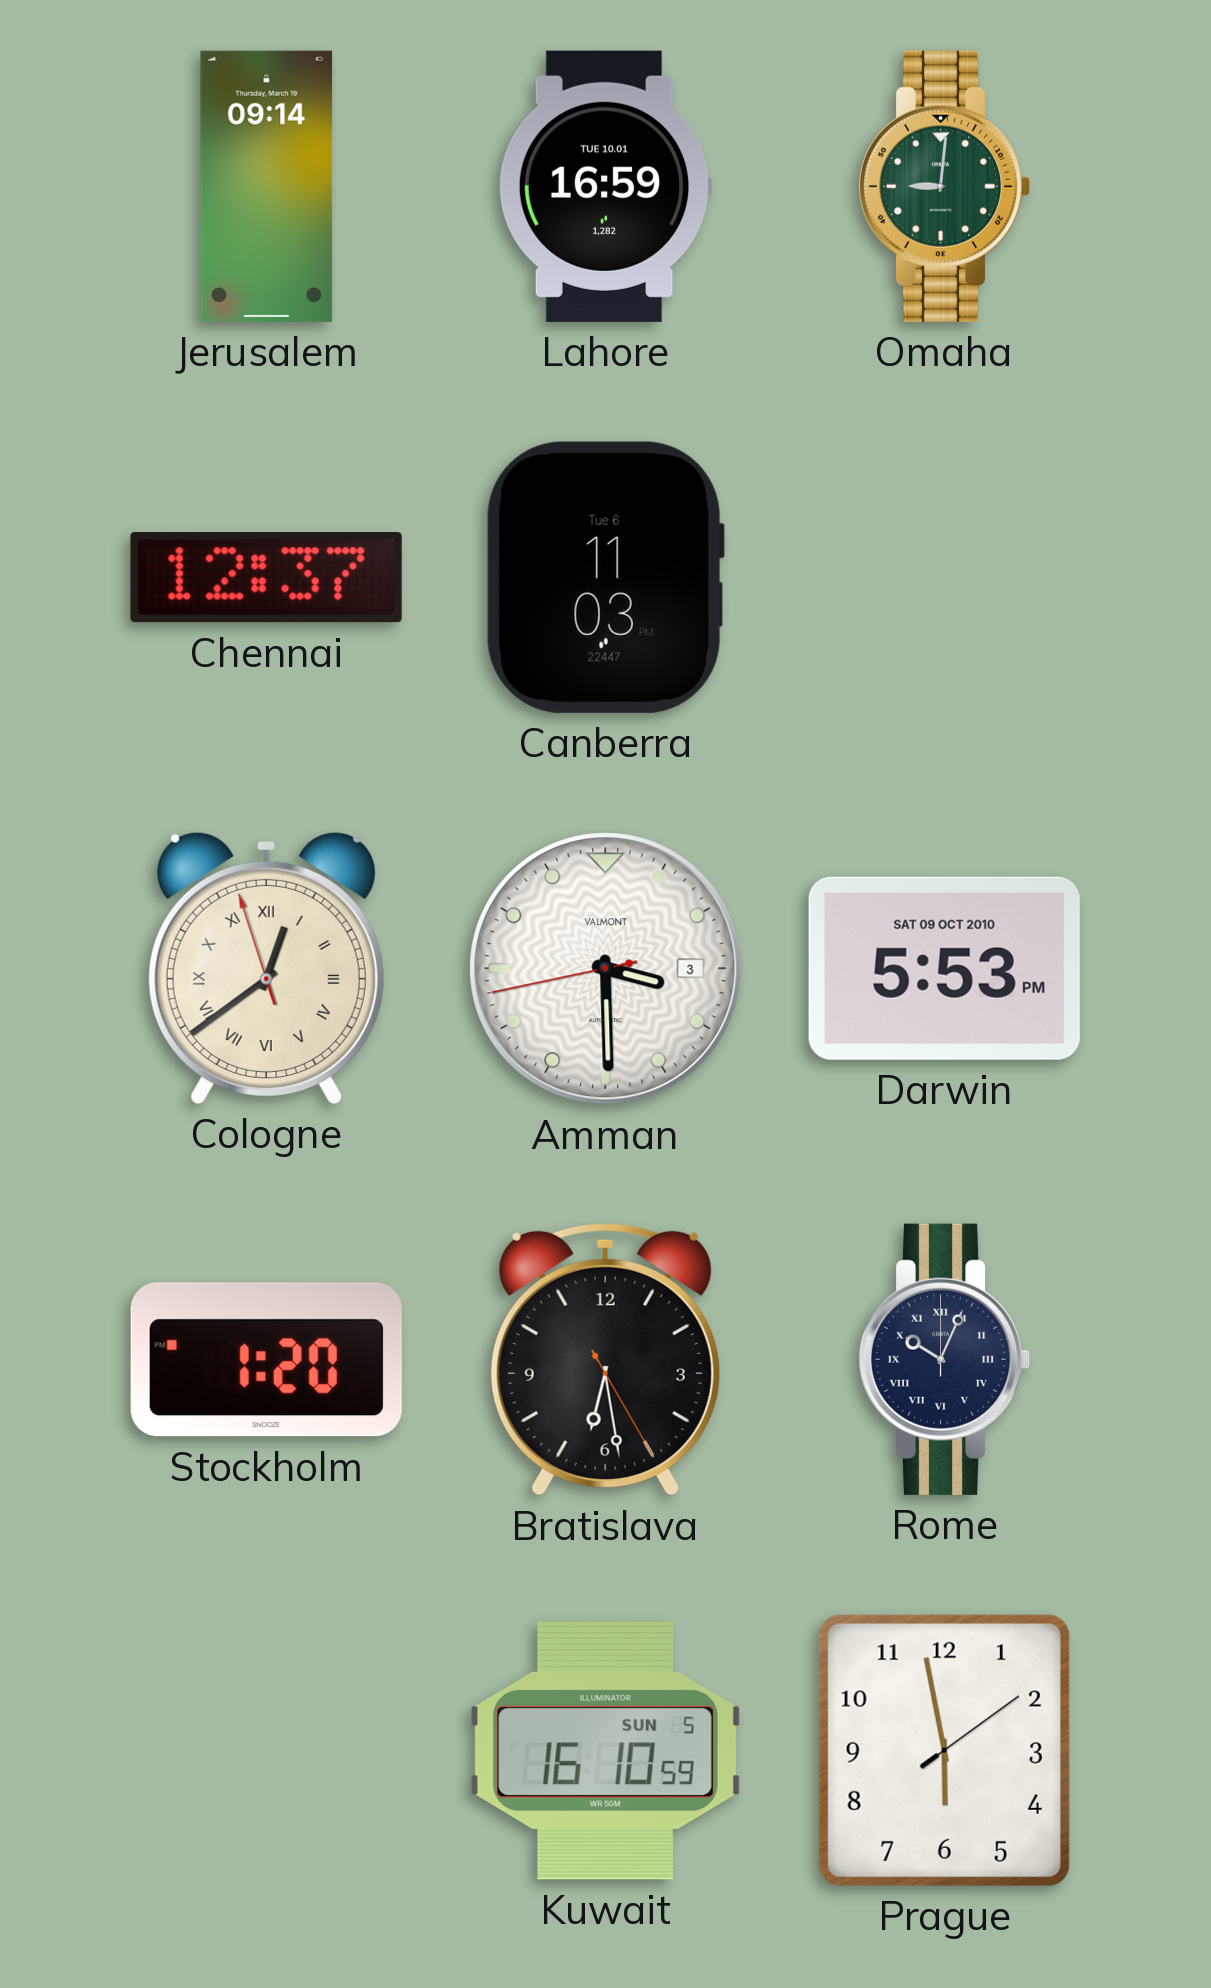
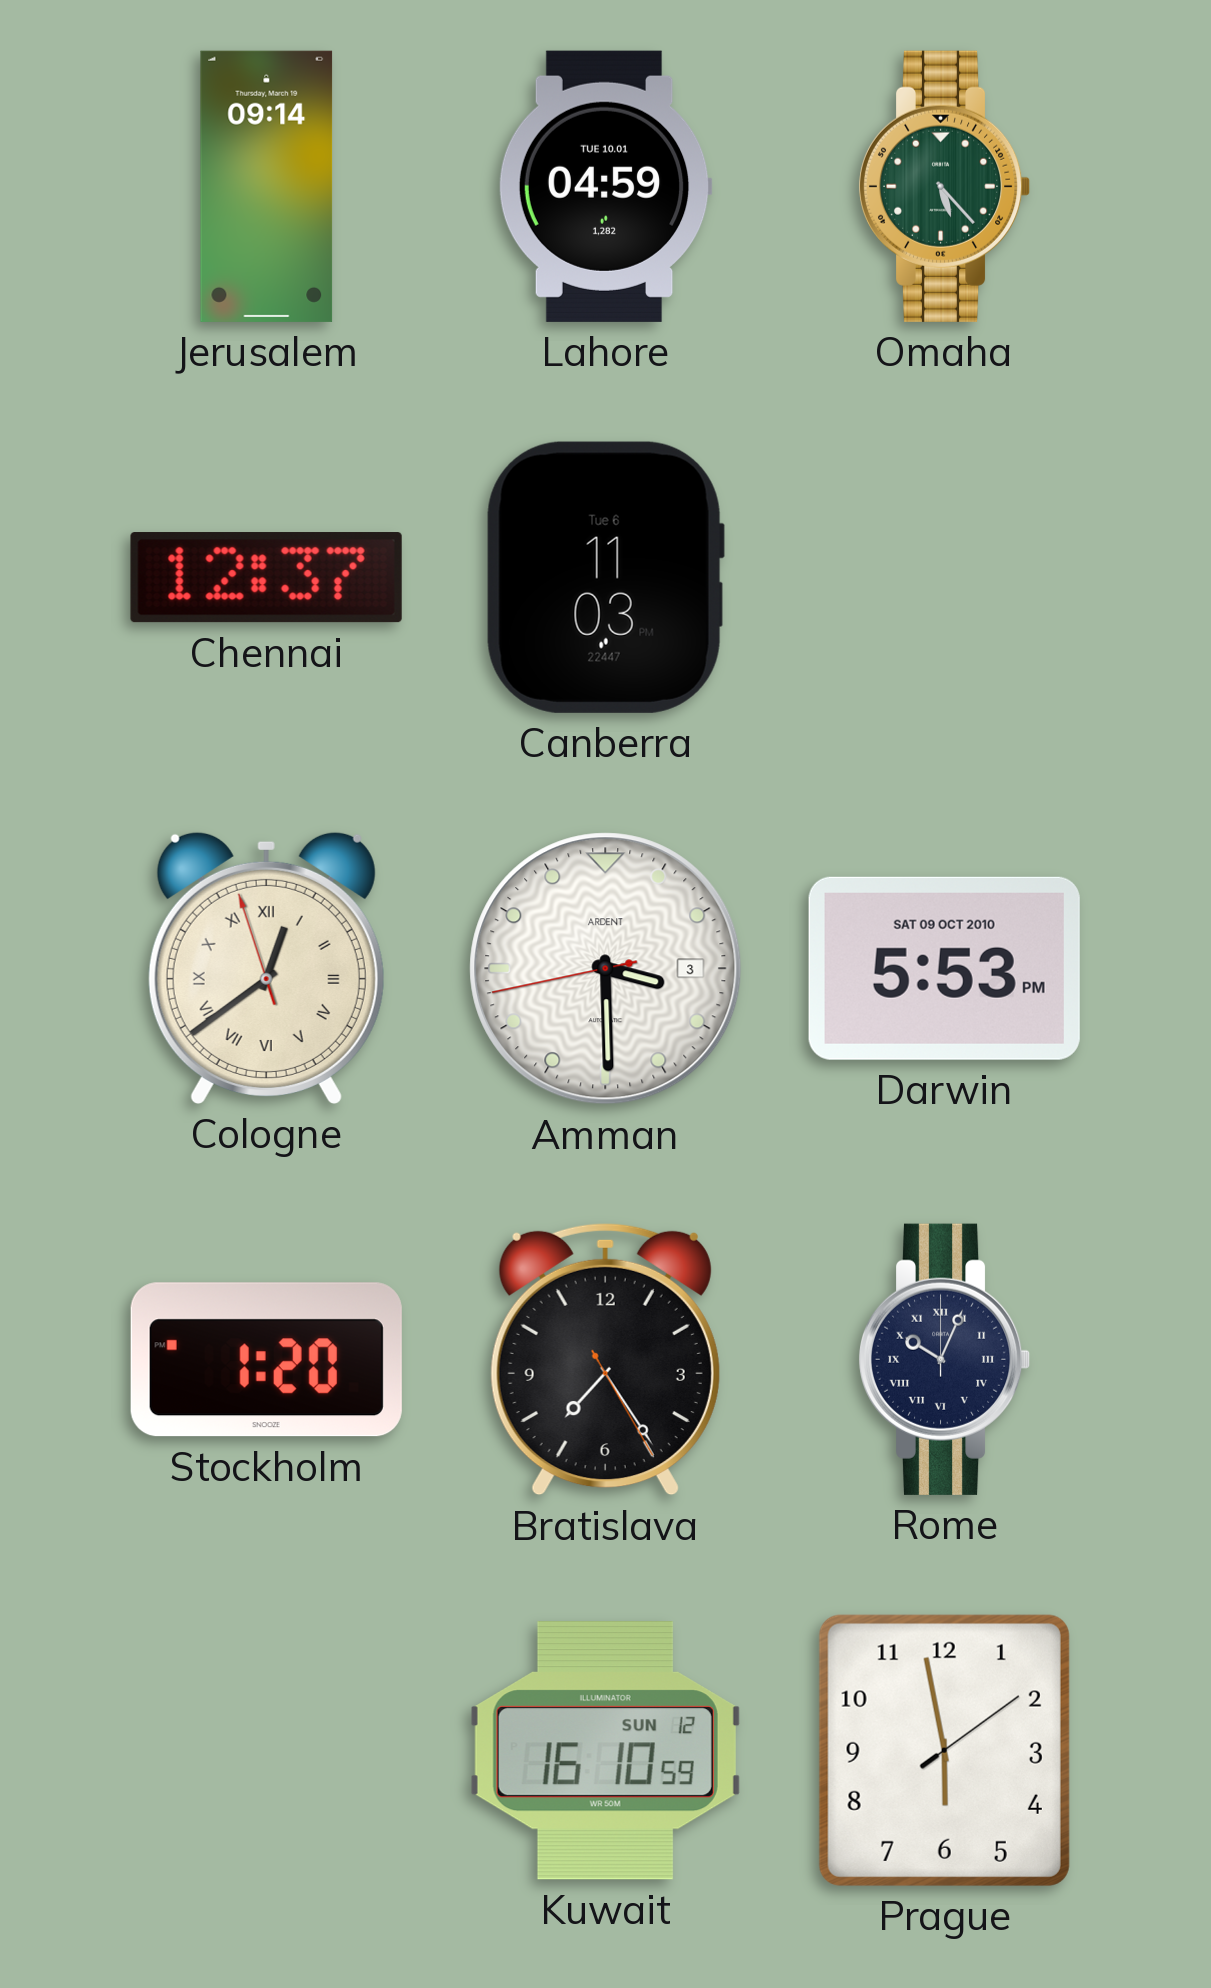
Lahore: 16:59 -> 04:59
Omaha: 9:01 -> 5:23
Amman brand: VALMONT -> ARDENT
Bratislava: 6:28 -> 7:24
Kuwait date: SUN 5 -> SUN 12
